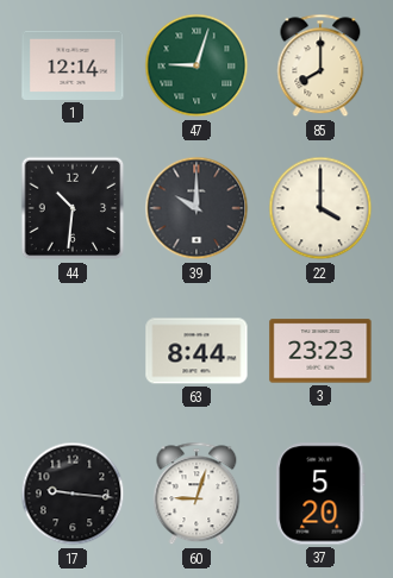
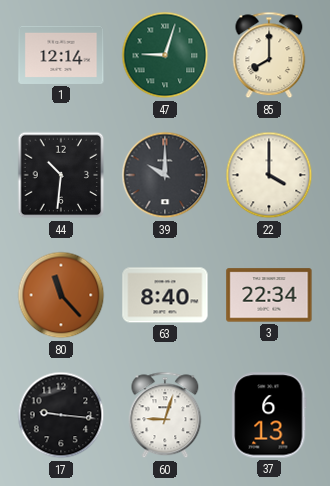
80: none -> 11:23
63: 8:44 -> 8:40
3: 23:23 -> 22:34
37: 5:20 -> 6:13
